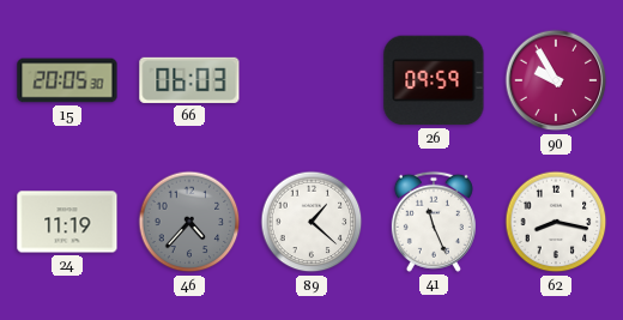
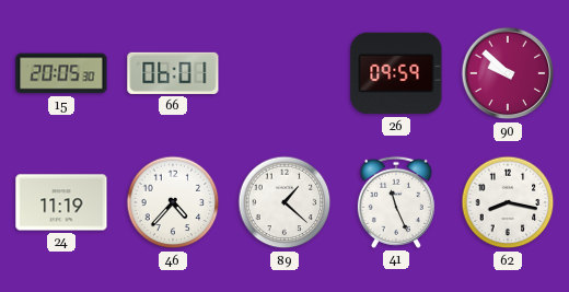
66: 06:03 -> 06:01
90: 9:55 -> 9:52
46 dial: grey -> white
